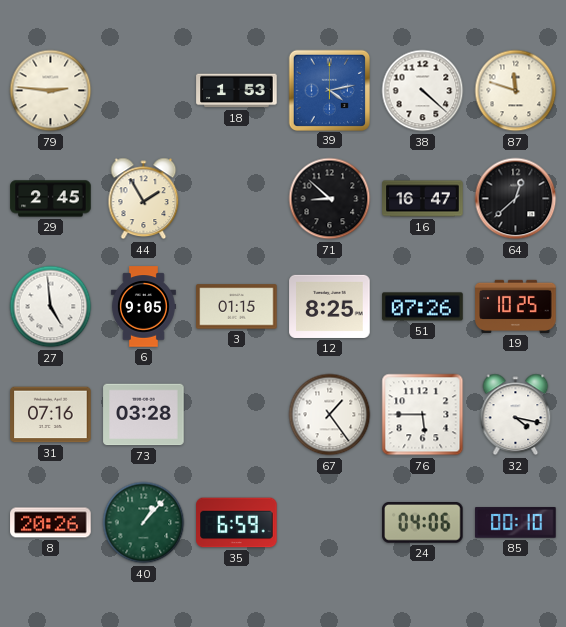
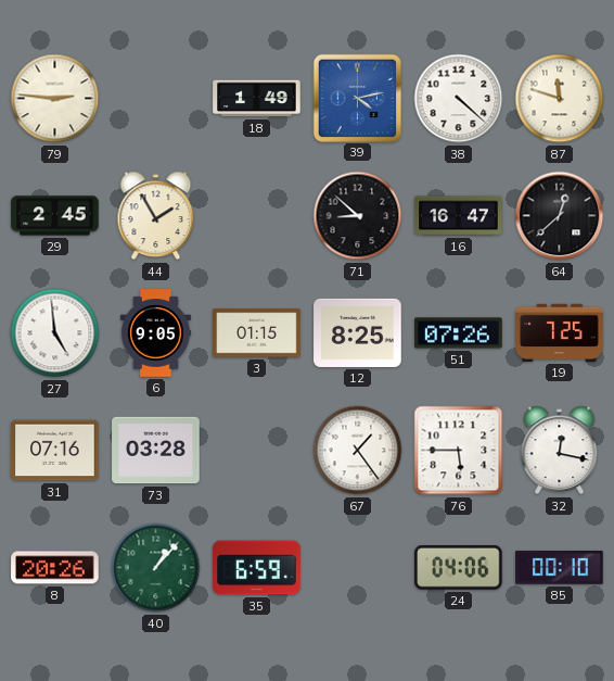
18: 1:53 -> 1:49
19: 10:25 -> 7:25
32: 4:17 -> 12:17
